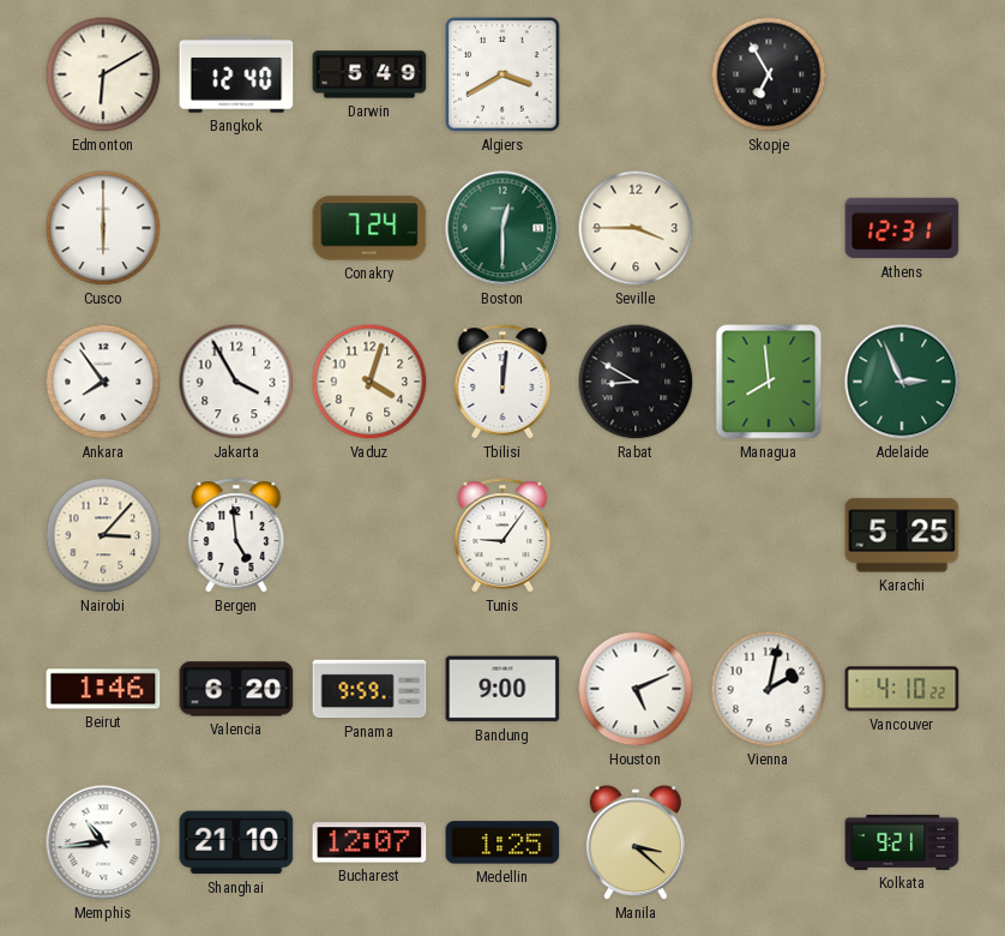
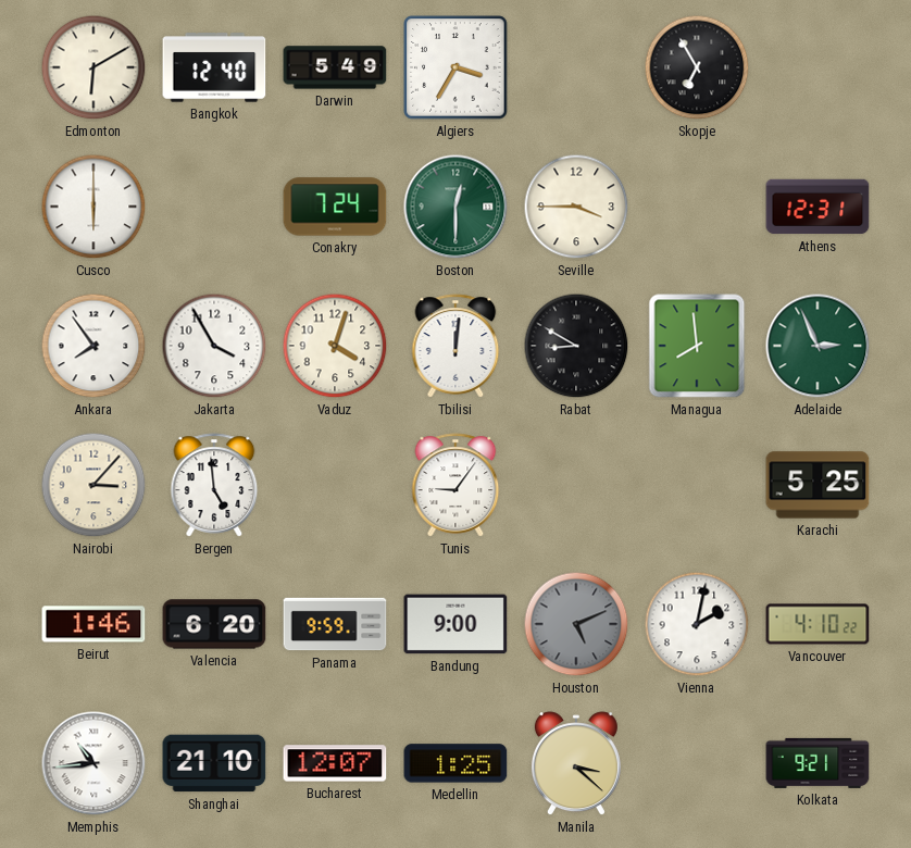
Algiers: 3:40 -> 3:35
Houston dial: white -> grey
